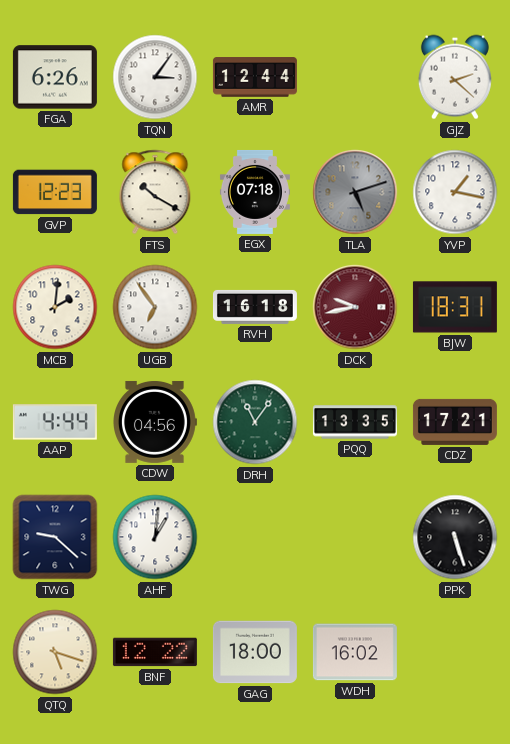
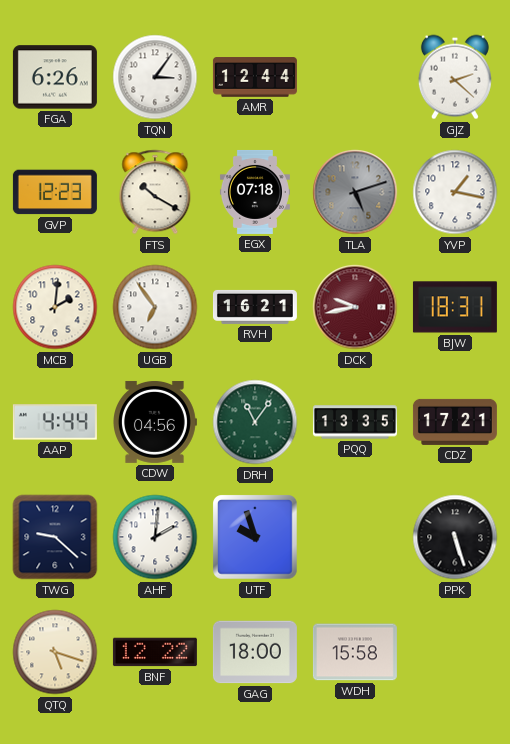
RVH: 16:18 -> 16:21
AHF: 1:01 -> 2:01
UTF: none -> 9:57
WDH: 16:02 -> 15:58
